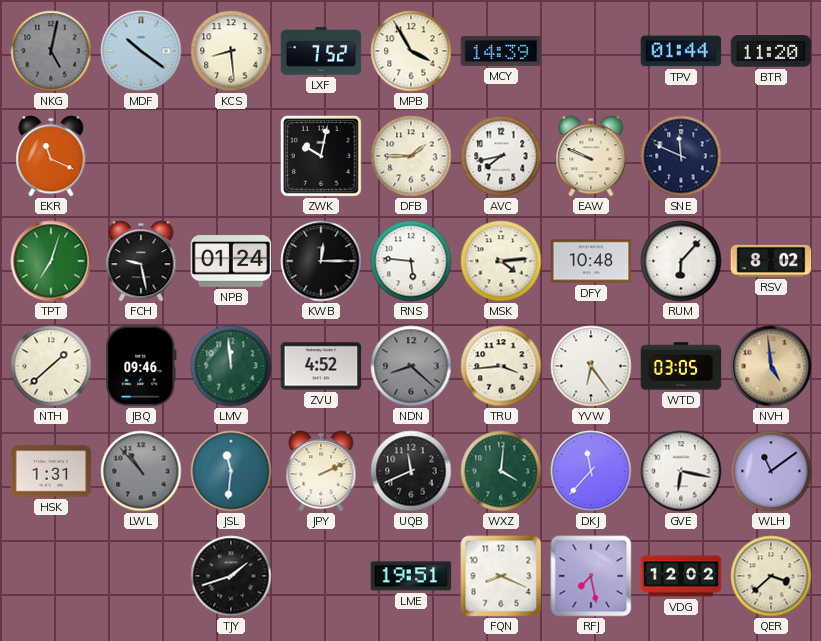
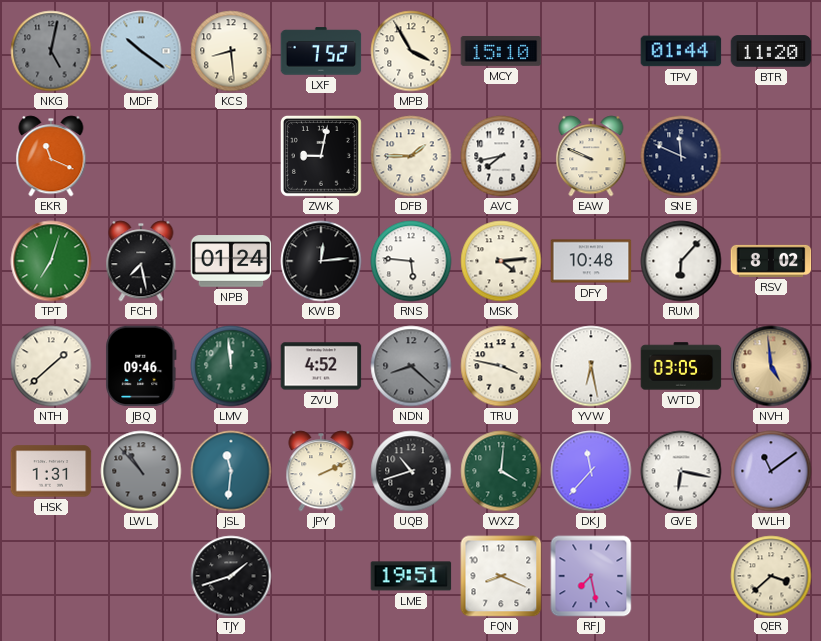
MCY: 14:39 -> 15:10
ZWK: 10:02 -> 9:02
FCH: 9:28 -> 7:28
KWB: 12:15 -> 12:14
TRU: 3:44 -> 3:47
YVW: 6:24 -> 6:28
UQB: 11:41 -> 10:42
VDG: 12:02 -> none
